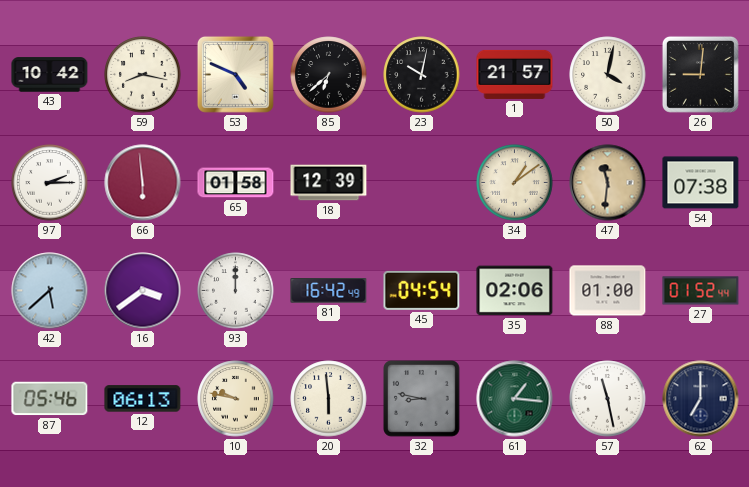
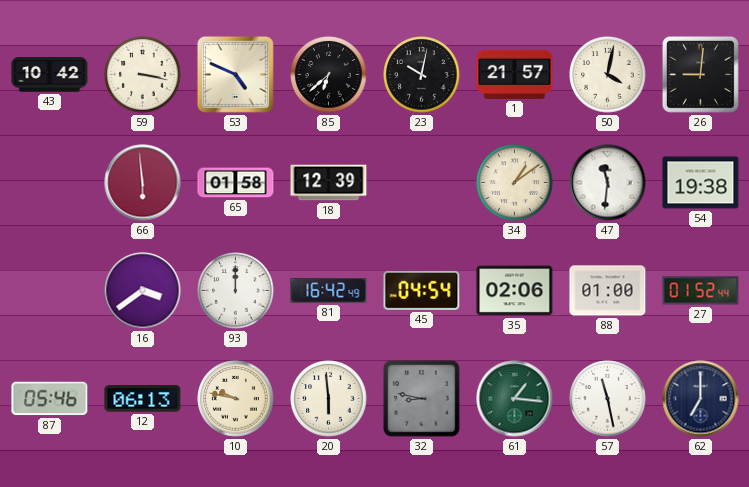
59: 8:17 -> 3:17
97: 2:15 -> none
47 dial: champagne -> white
54: 07:38 -> 19:38
42: 5:38 -> none
